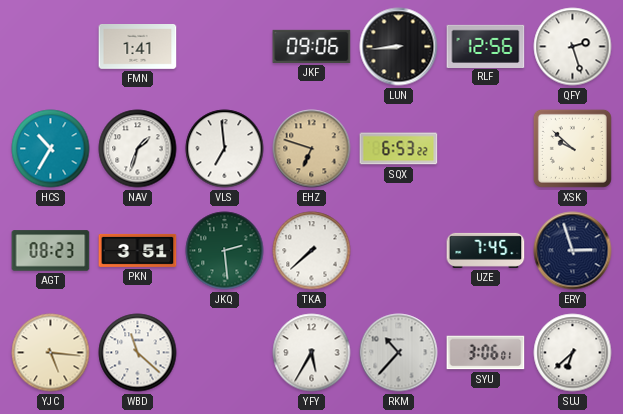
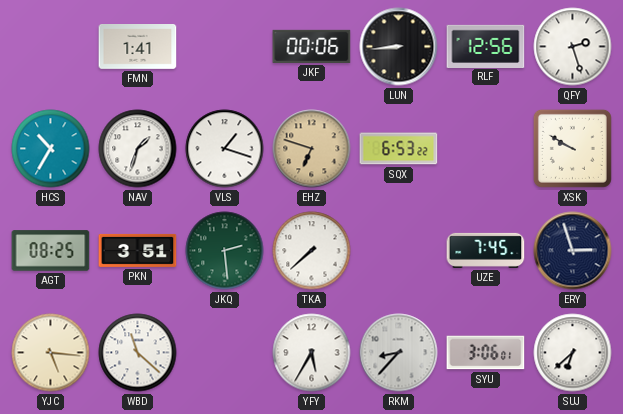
JKF: 09:06 -> 00:06
VLS: 6:59 -> 1:18
XSK: 9:52 -> 9:50
AGT: 08:23 -> 08:25
RKM: 10:37 -> 8:37
